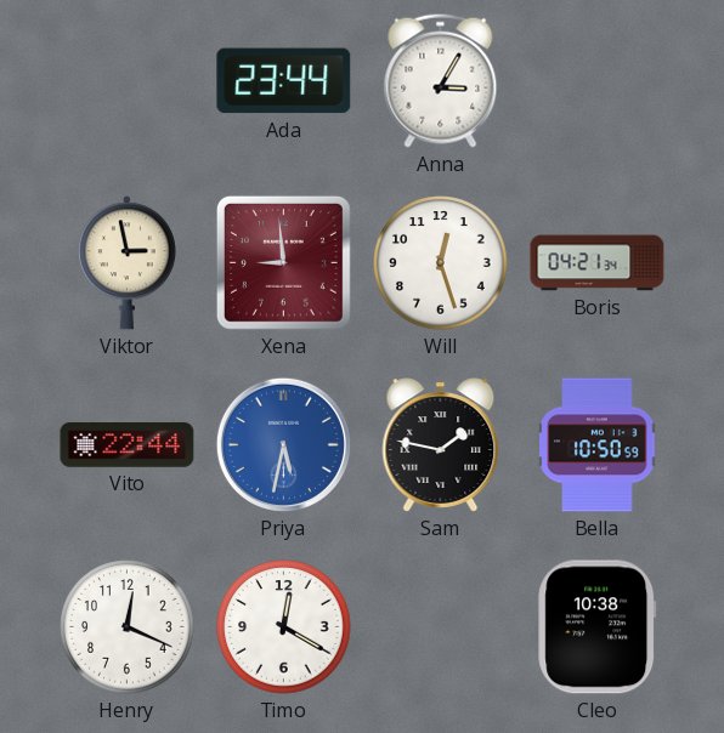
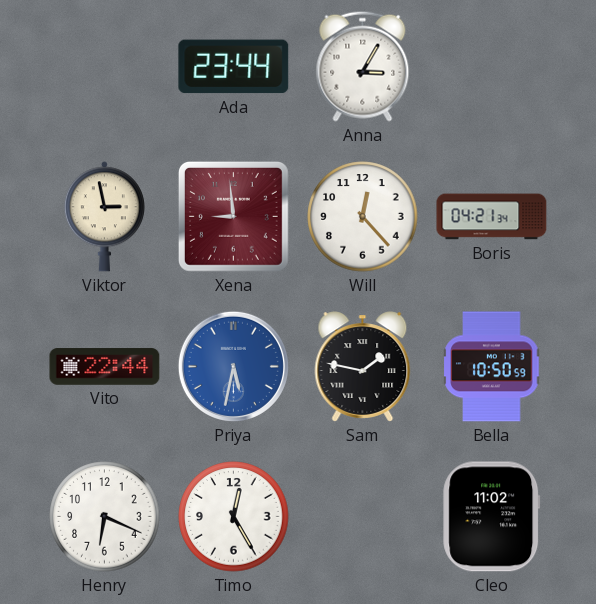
Will: 12:27 -> 12:23
Henry: 12:19 -> 6:19
Timo: 12:20 -> 12:25
Cleo: 10:38 -> 11:02
